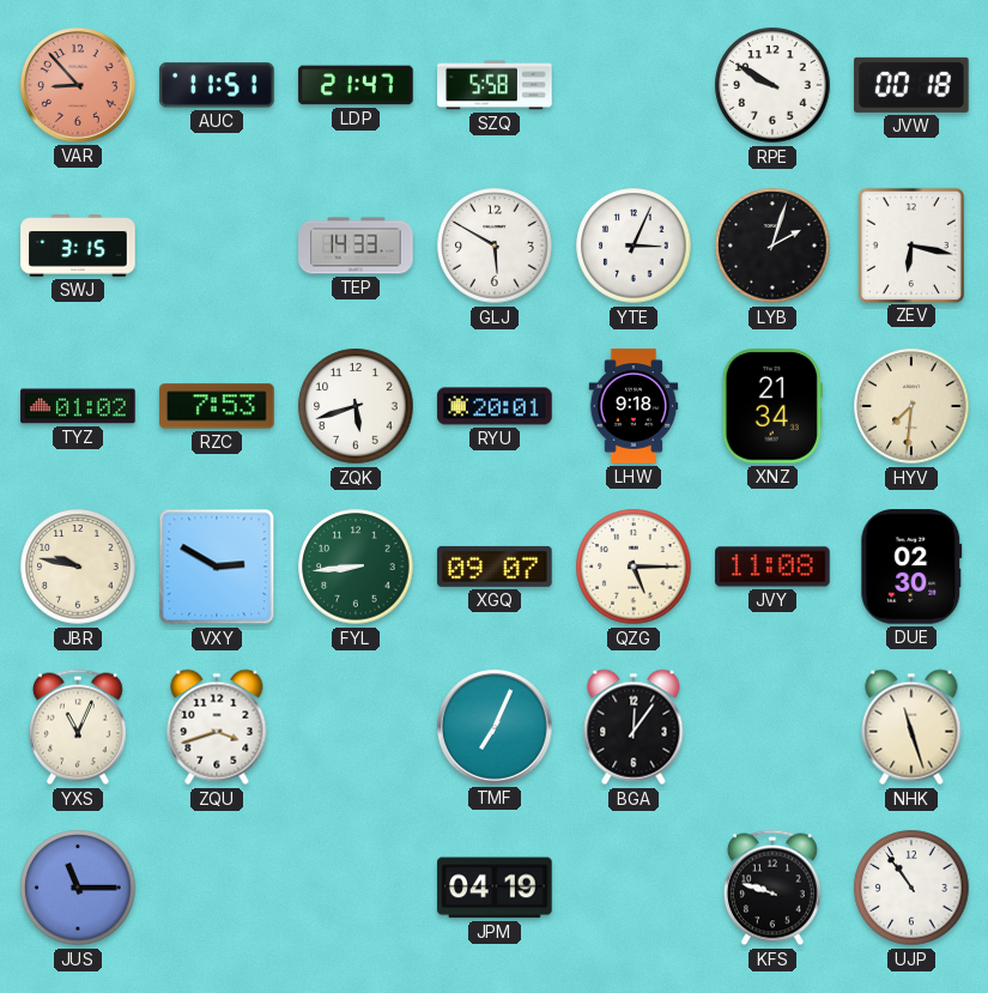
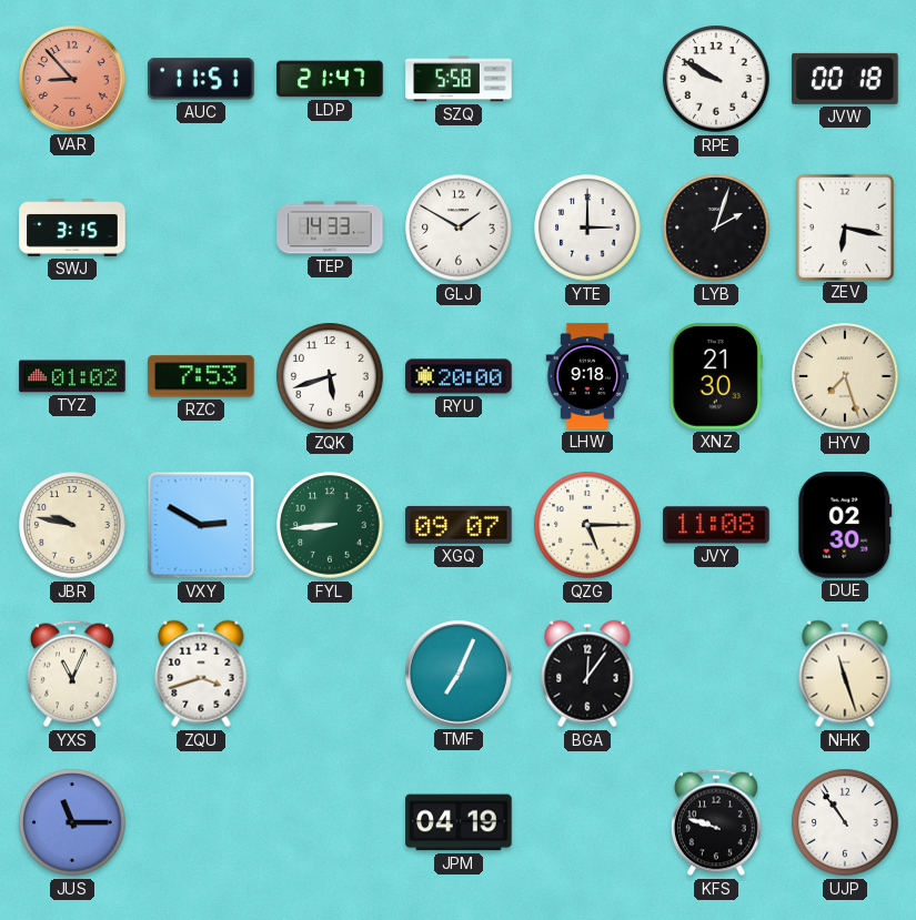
GLJ: 5:50 -> 1:50
YTE: 3:04 -> 3:00
RYU: 20:01 -> 20:00
XNZ: 21:34 -> 21:30
HYV: 7:31 -> 7:27
